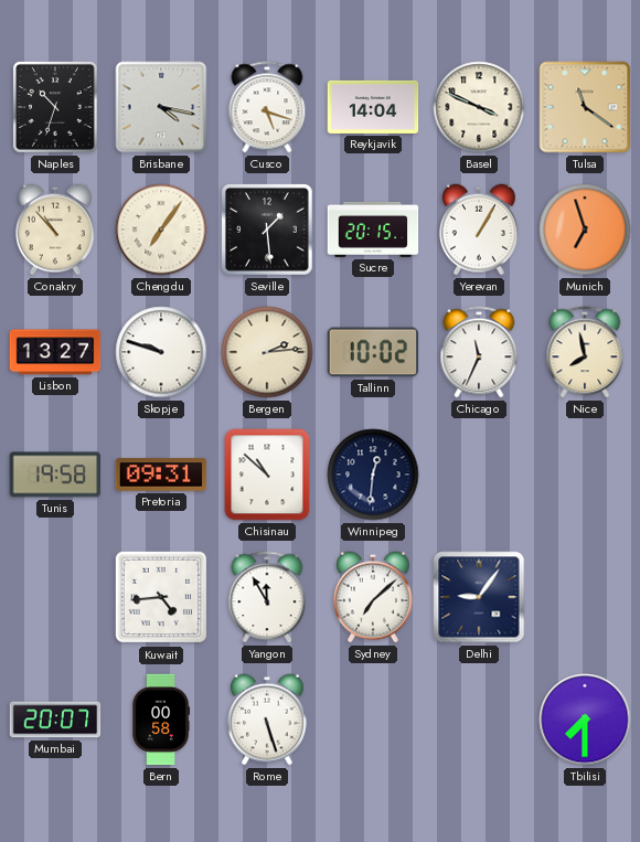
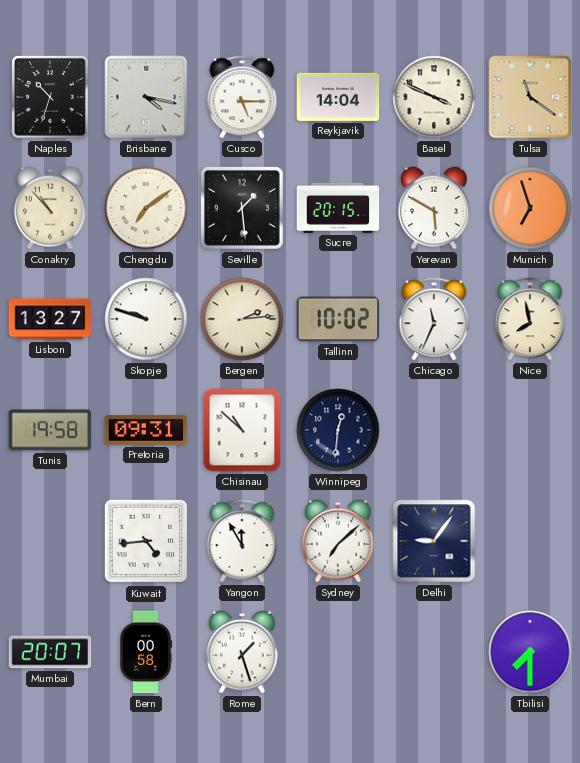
Cusco: 5:18 -> 5:15
Chengdu: 7:06 -> 7:09
Yerevan: 1:05 -> 5:50
Rome: 5:27 -> 1:27
